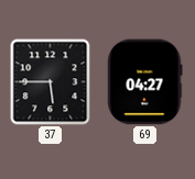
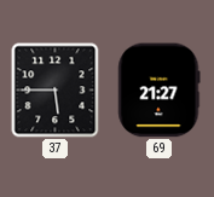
69: 04:27 -> 21:27
